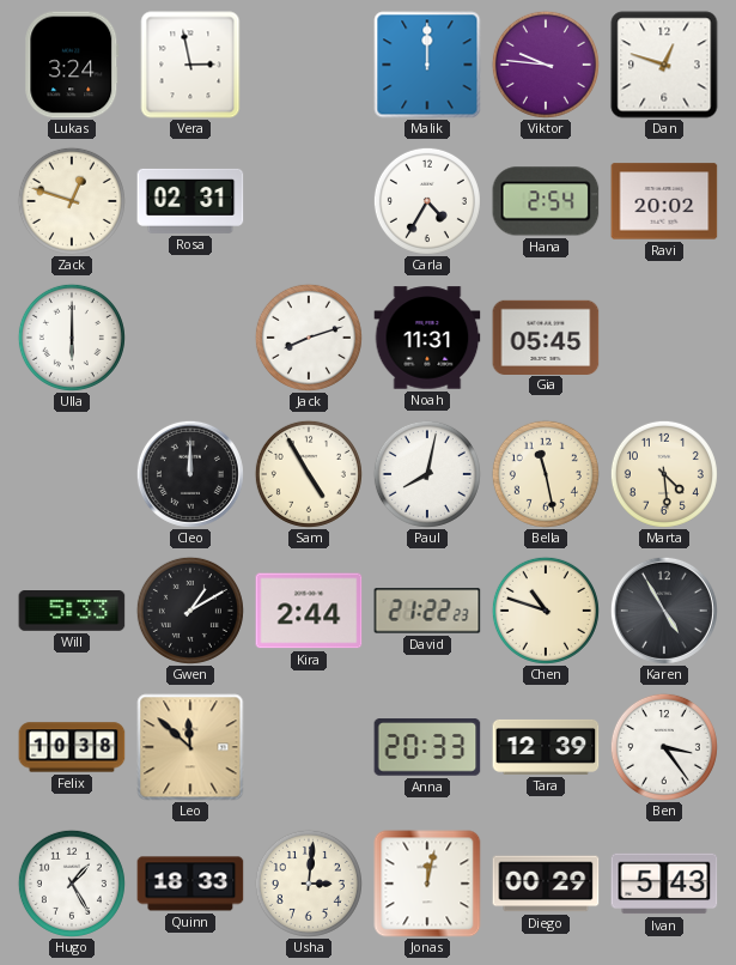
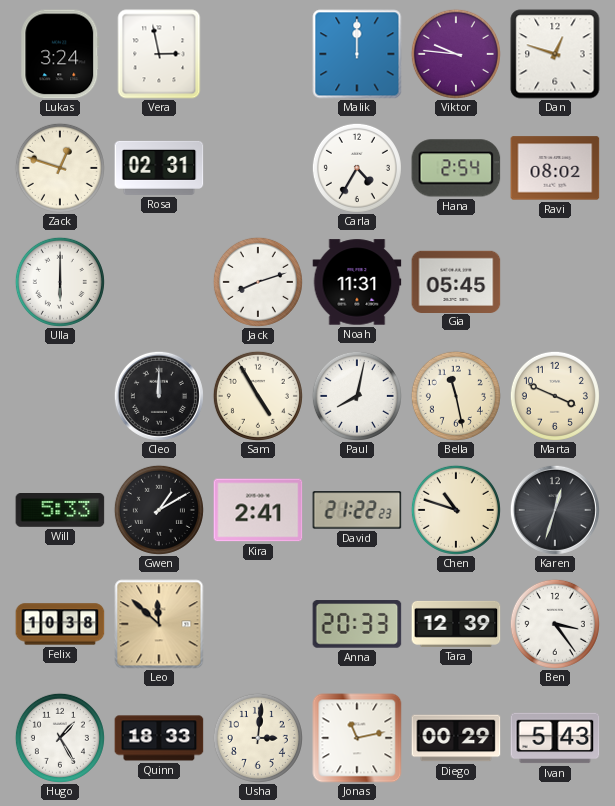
Ravi: 20:02 -> 08:02
Marta: 4:29 -> 3:49
Kira: 2:44 -> 2:41
Karen: 4:55 -> 12:33
Jonas: 12:02 -> 11:13
